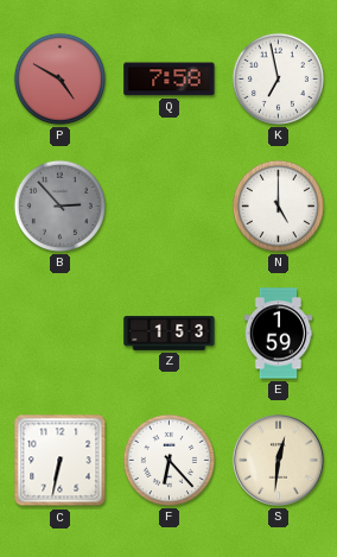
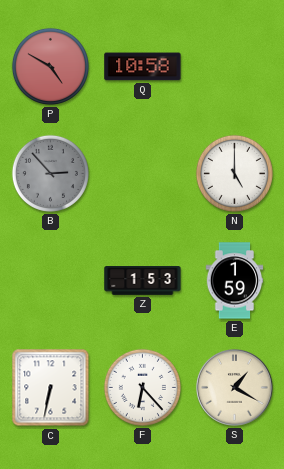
Q: 7:58 -> 10:58
K: 6:58 -> none
S: 12:31 -> 1:20
